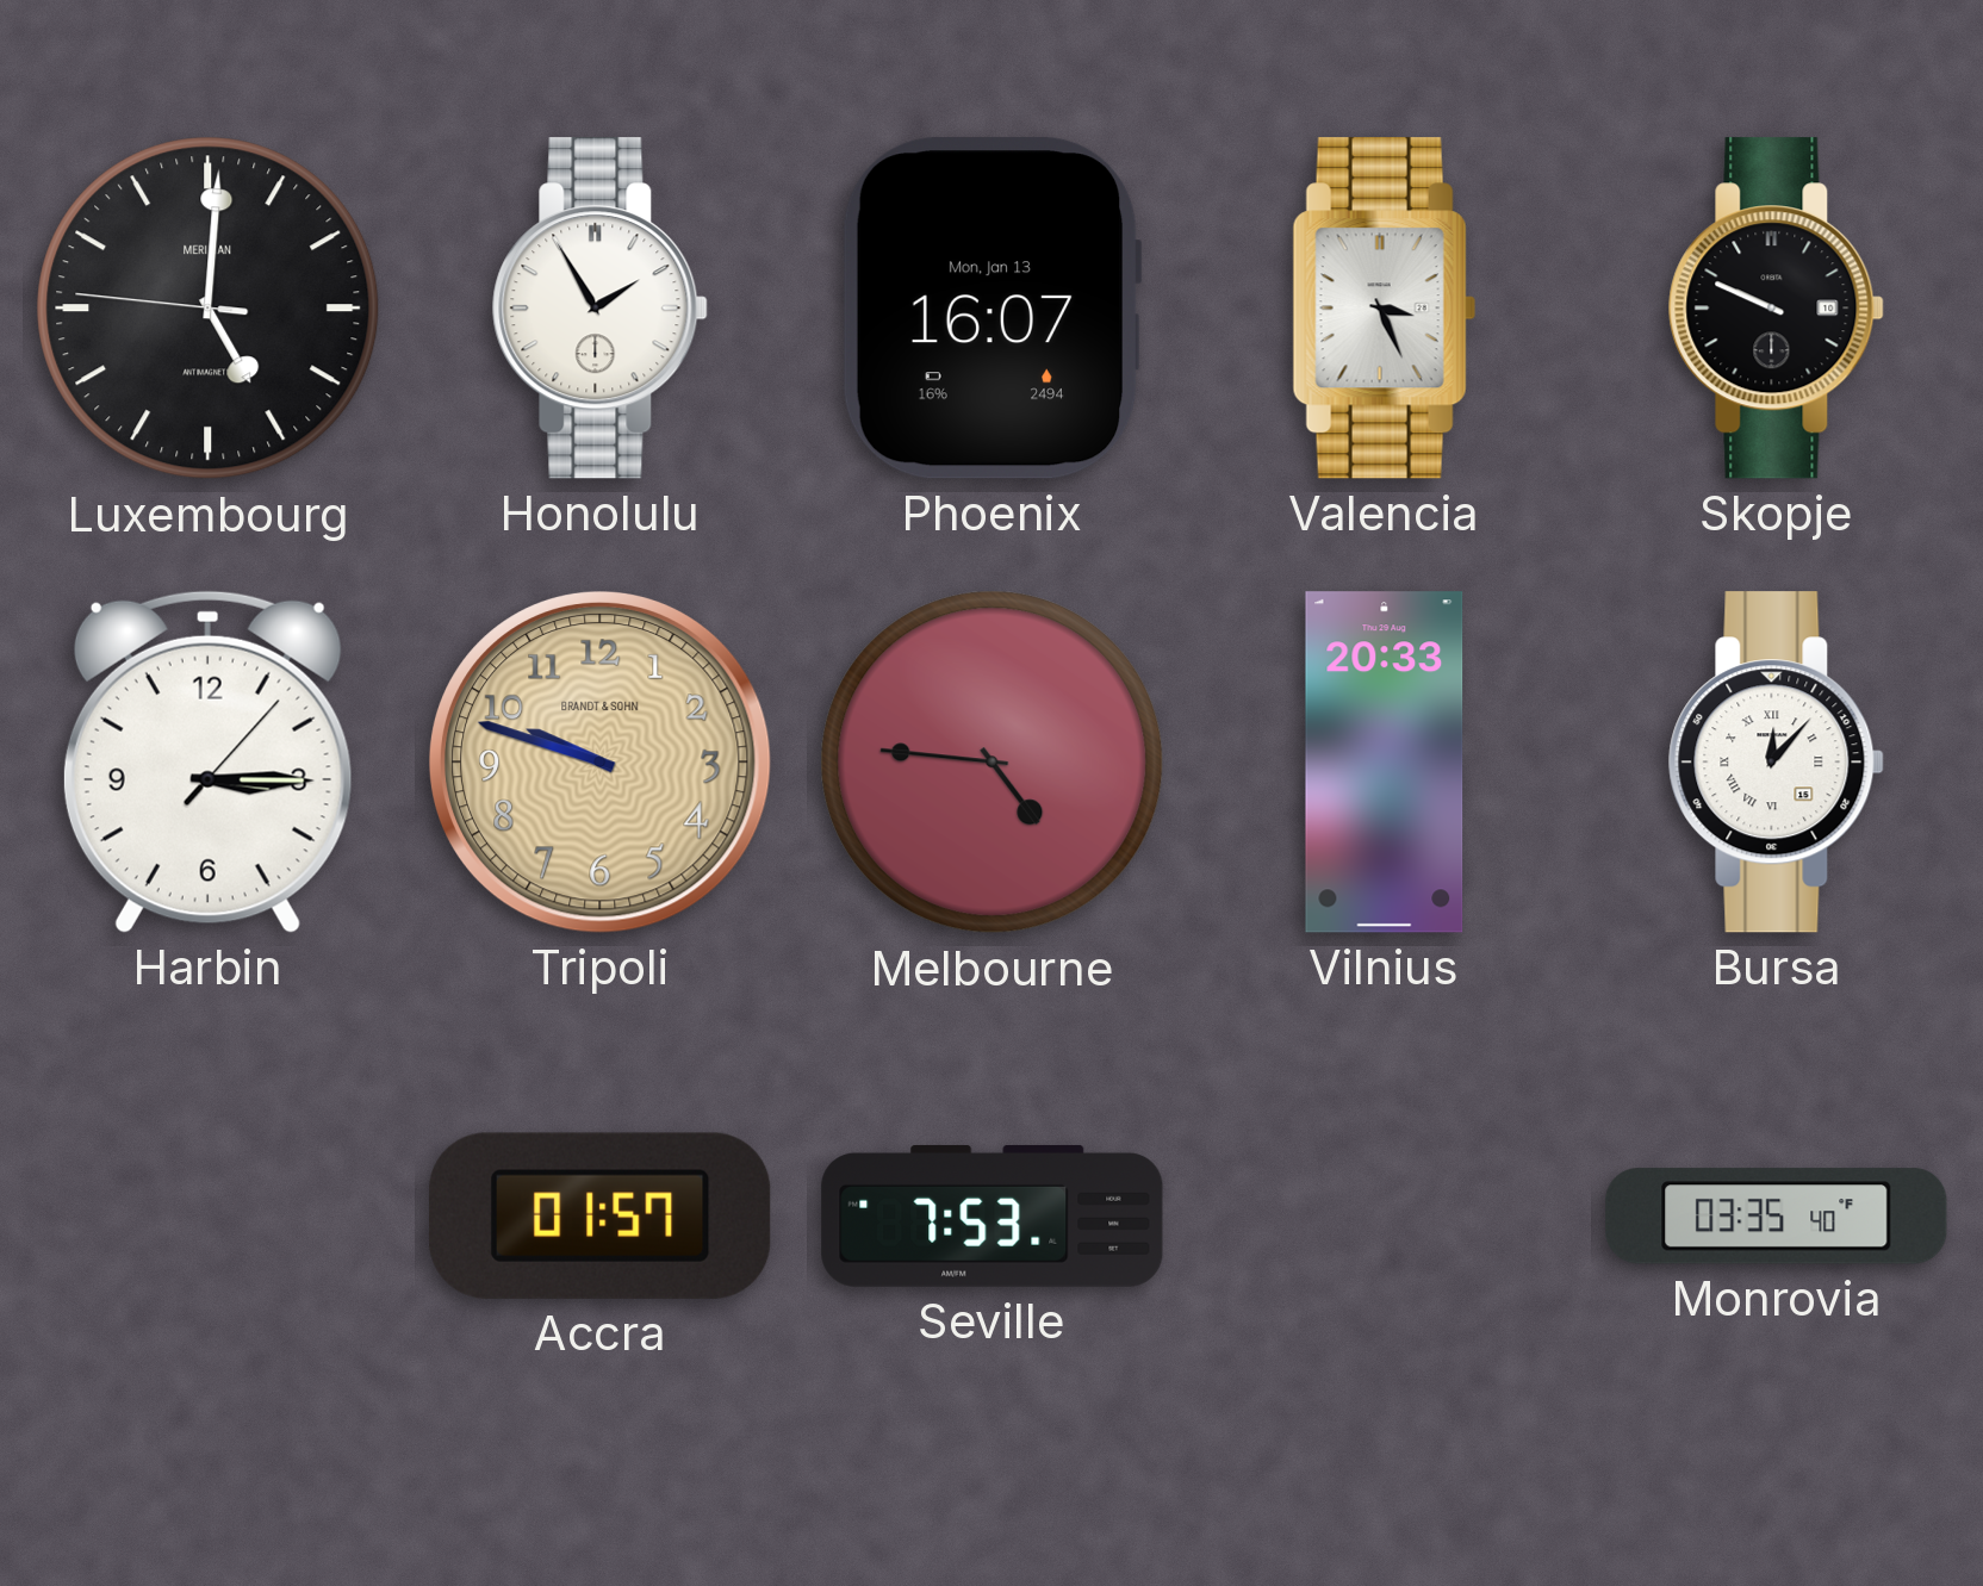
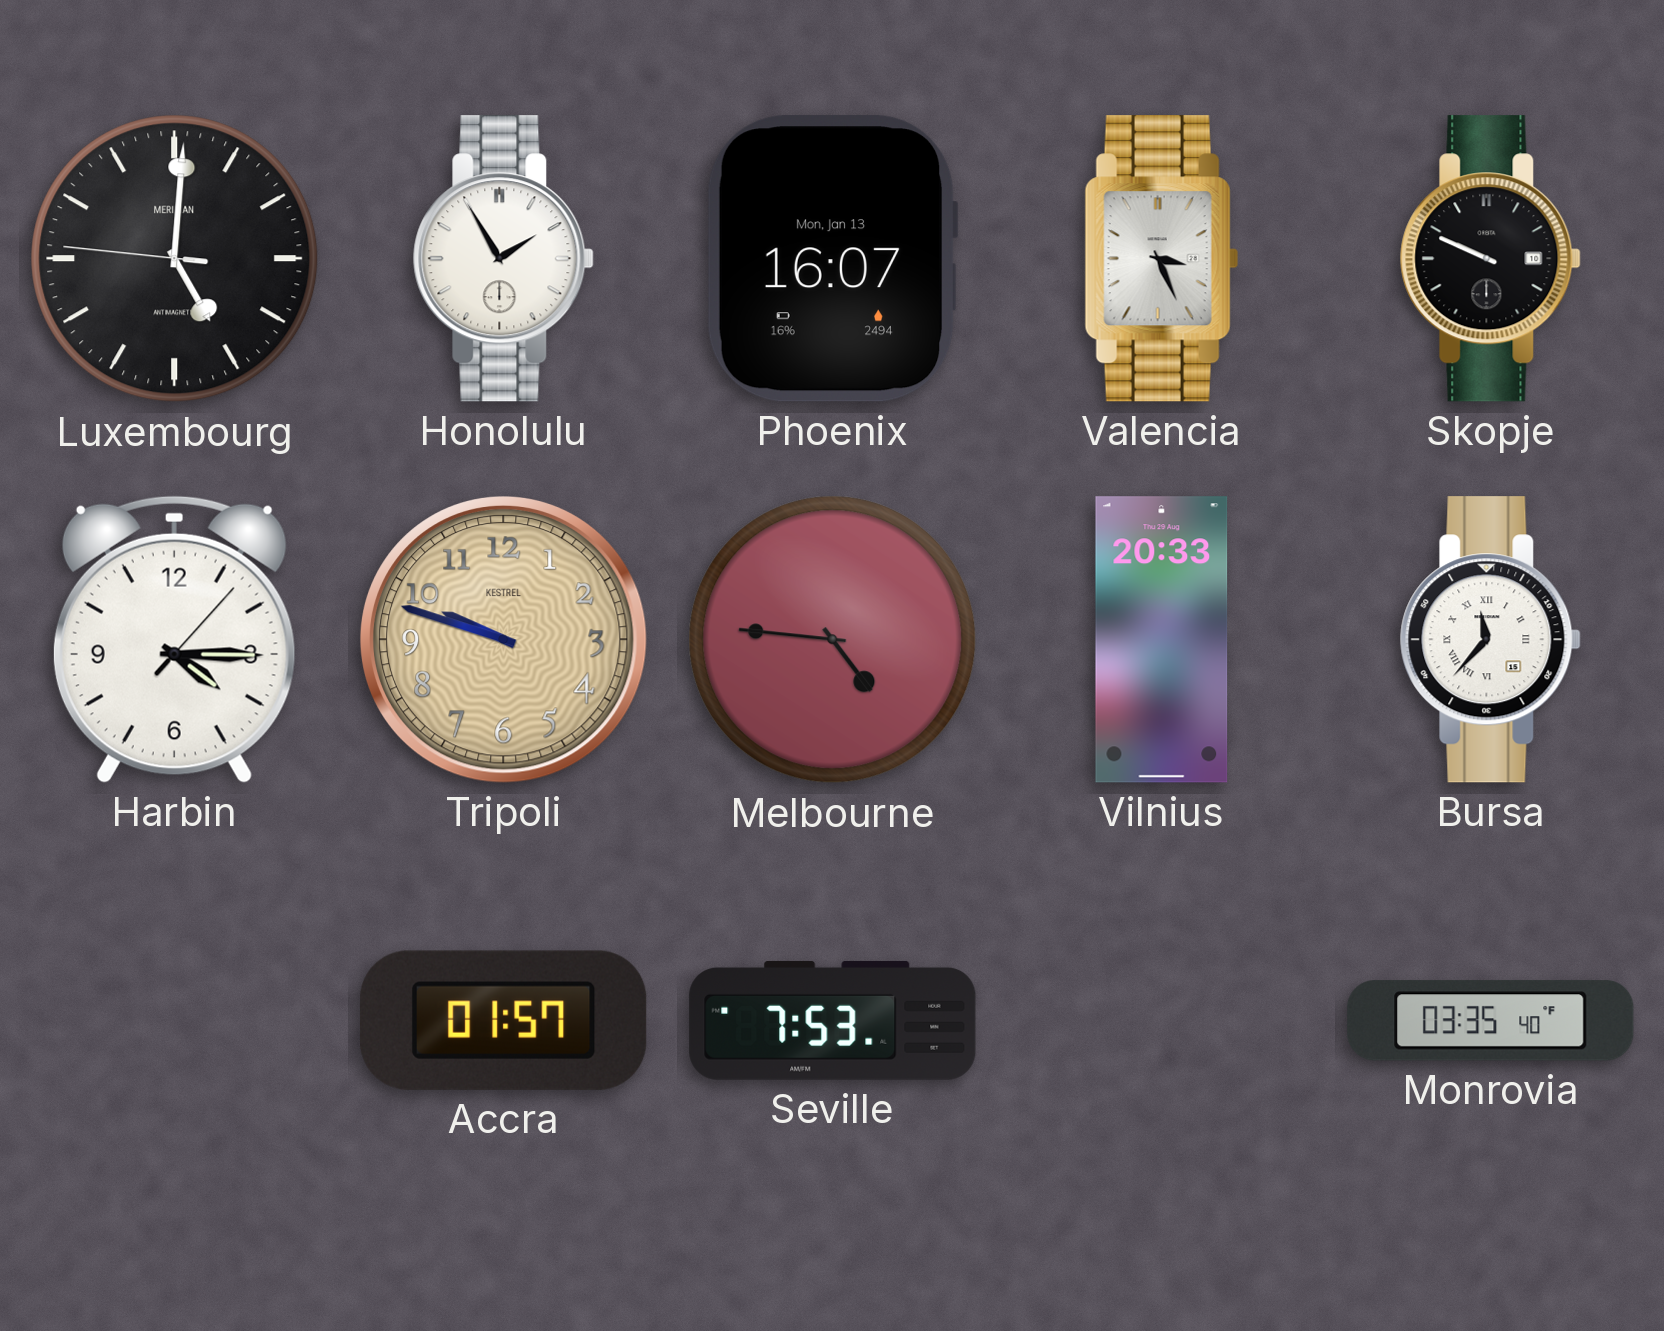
Harbin: 3:15 -> 4:15
Tripoli brand: BRANDT & SOHN -> KESTREL
Bursa: 12:07 -> 11:37
